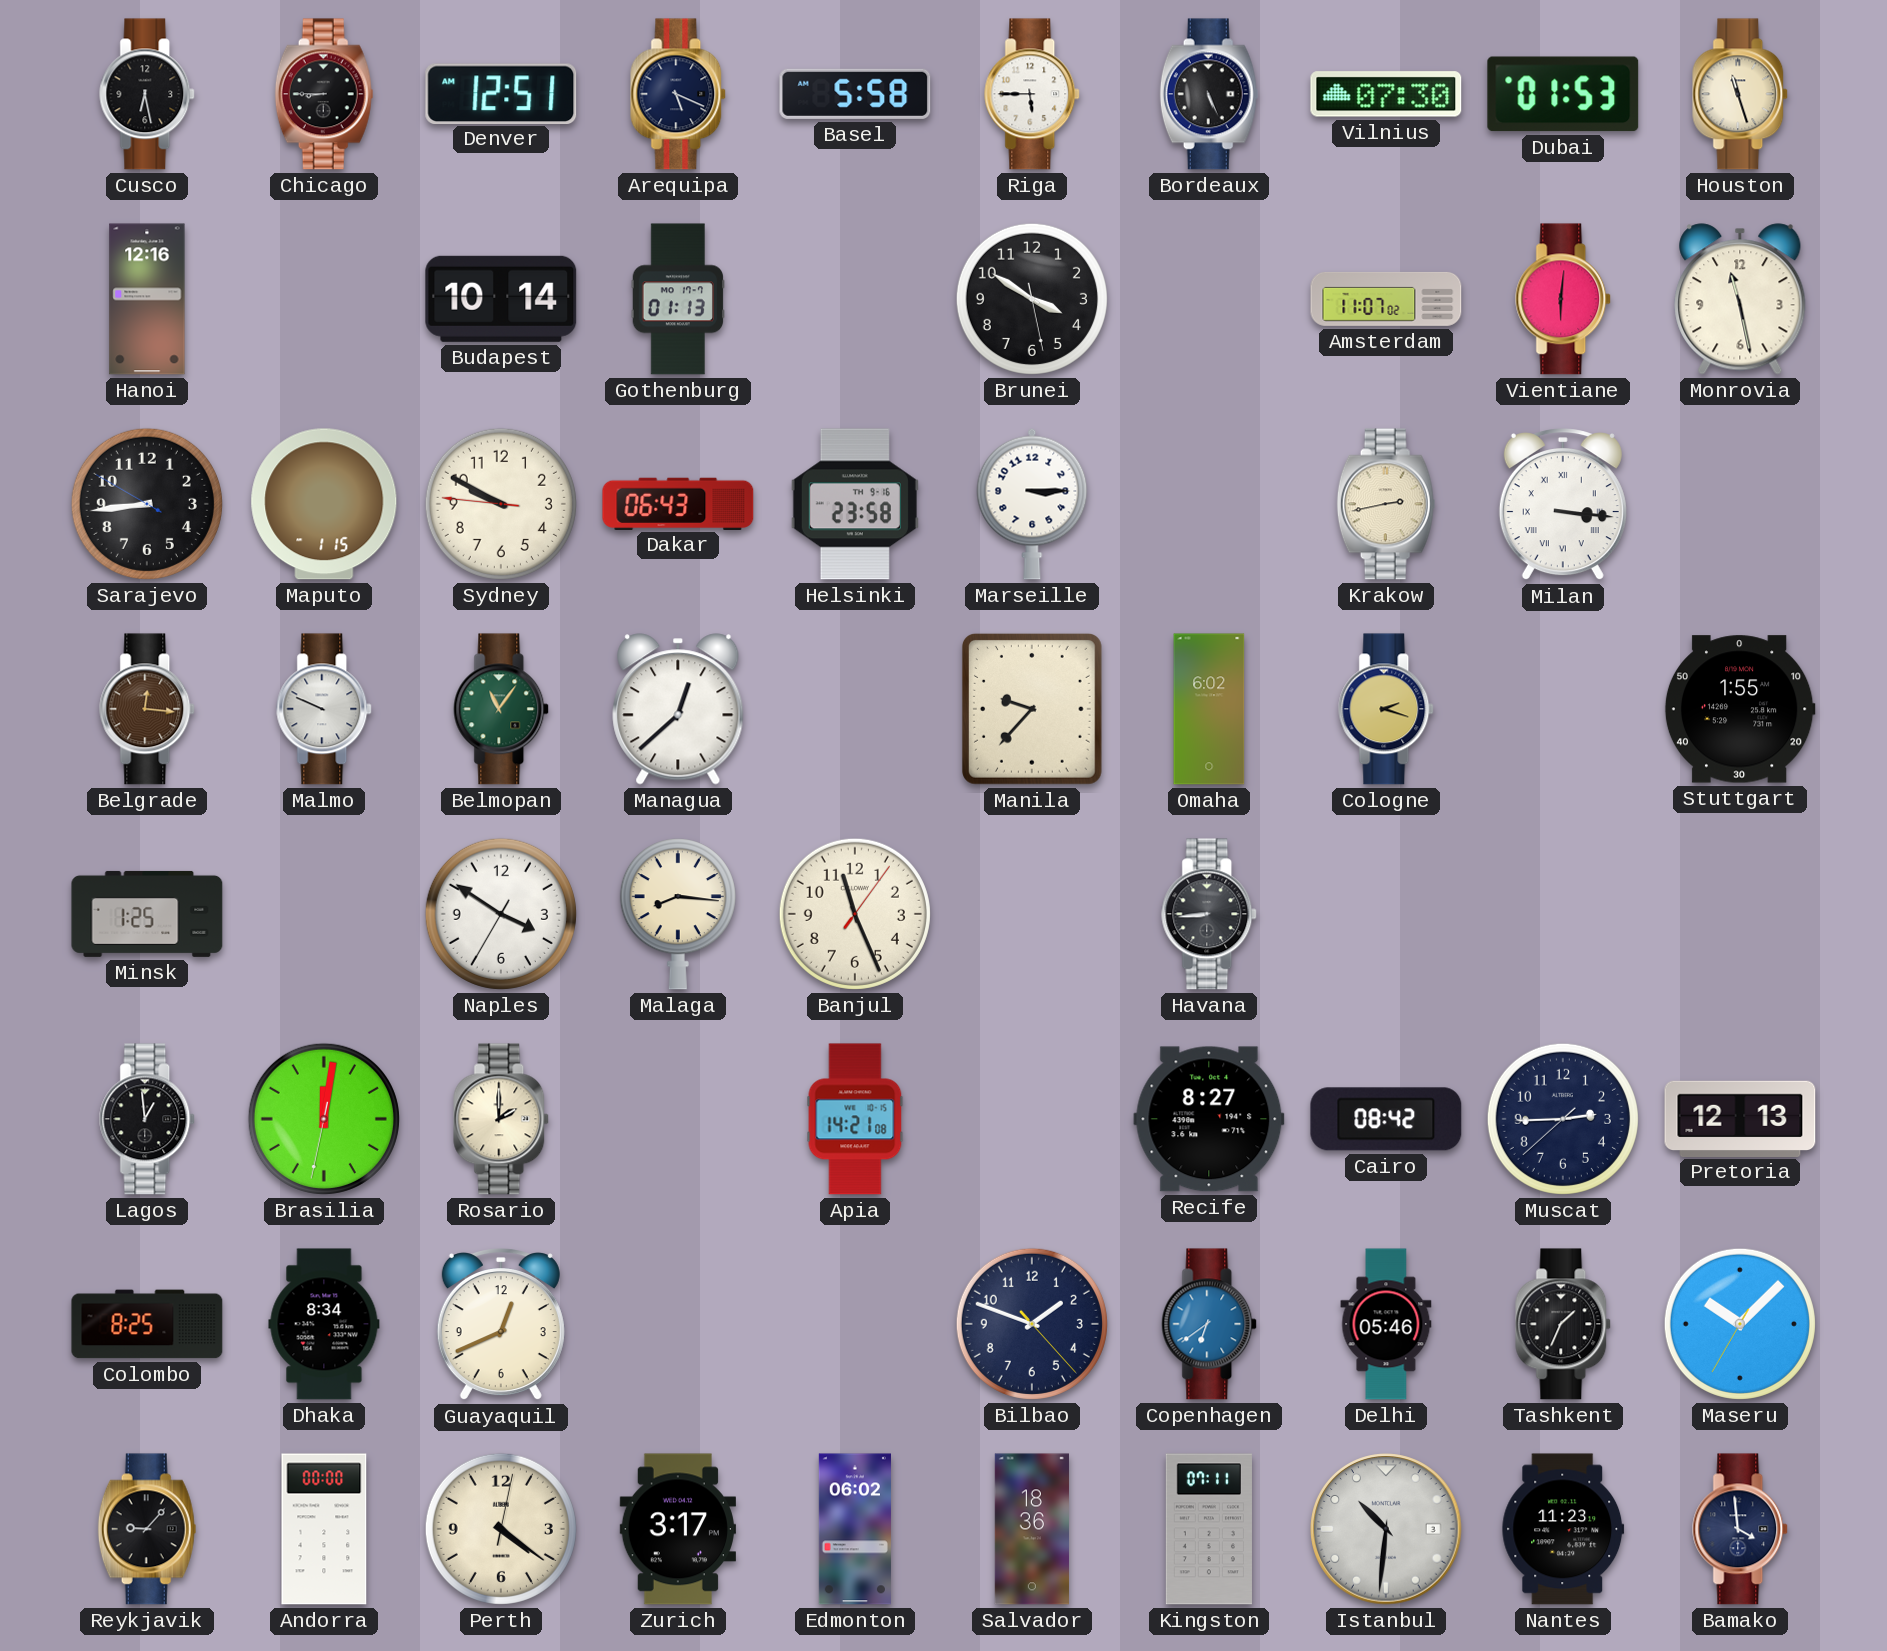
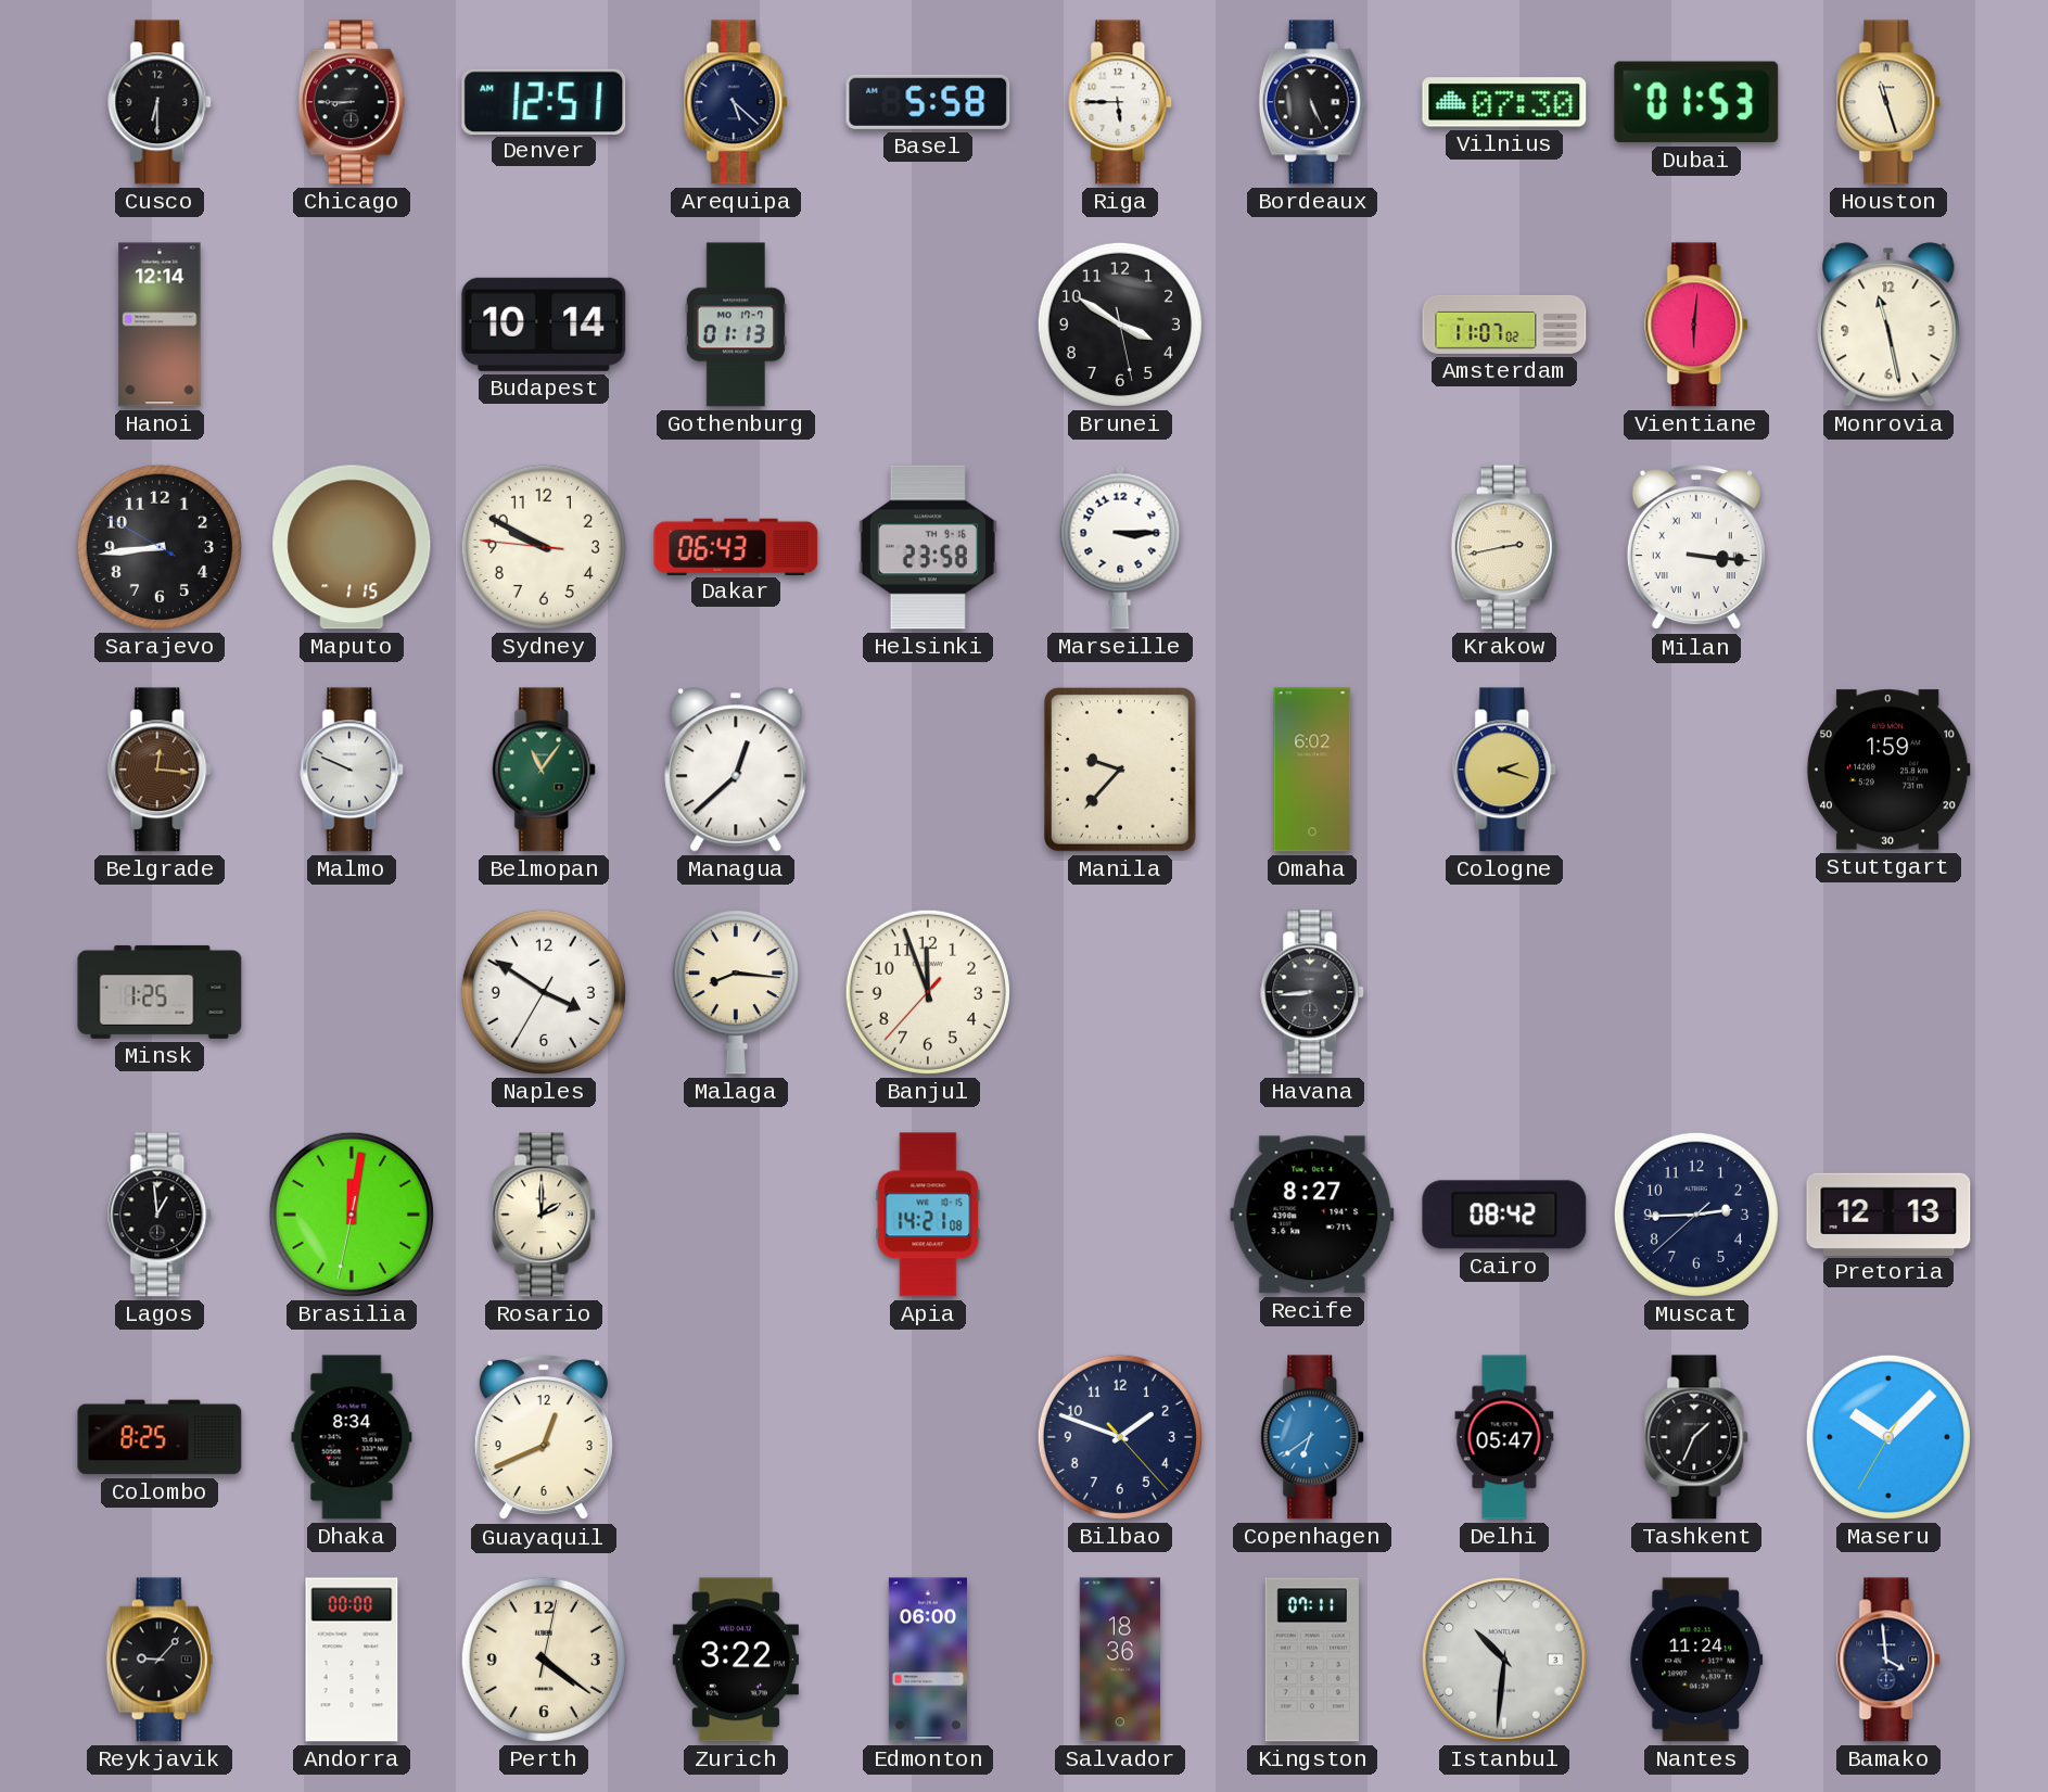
Cusco: 6:28 -> 6:30
Arequipa: 5:19 -> 5:22
Hanoi: 12:16 -> 12:14
Stuttgart: 1:55 -> 1:59
Banjul: 11:26 -> 11:56
Delhi: 05:46 -> 05:47
Zurich: 3:17 -> 3:22
Edmonton: 06:02 -> 06:00
Nantes: 11:23 -> 11:24
